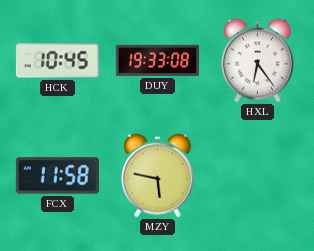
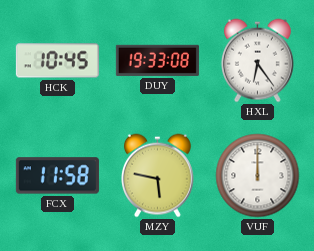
VUF: none -> 12:00
